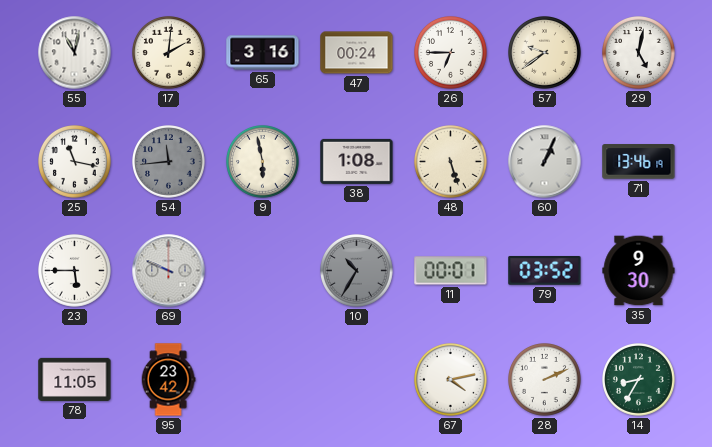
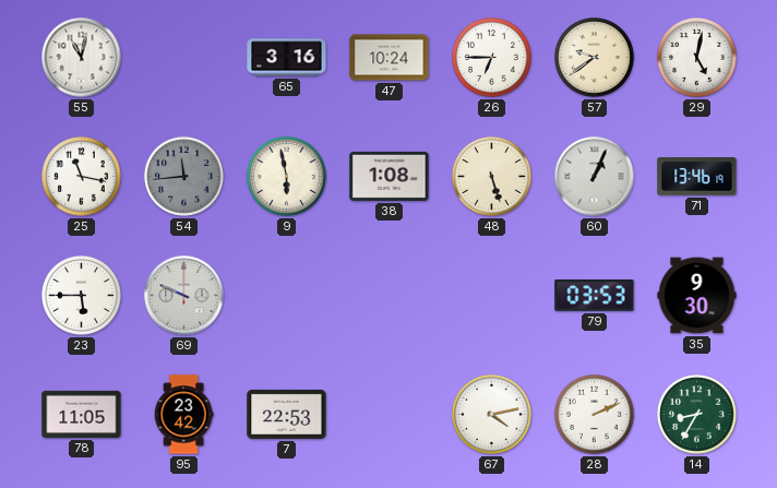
17: 2:01 -> none
47: 00:24 -> 10:24
10: 10:35 -> none
11: 00:01 -> none
79: 03:52 -> 03:53
7: none -> 22:53
